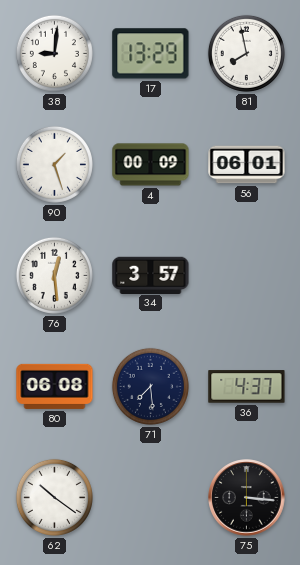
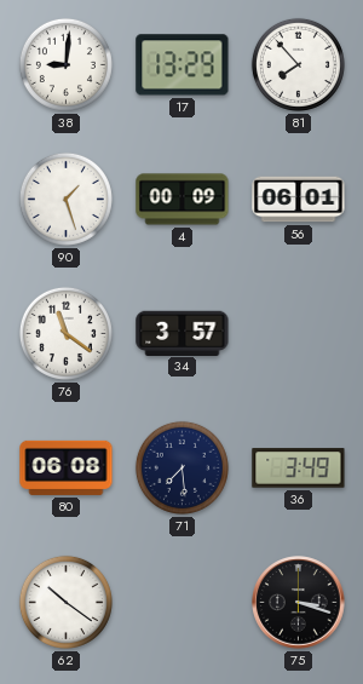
81: 7:58 -> 7:53
76: 12:29 -> 11:21
36: 4:37 -> 3:49
75: 3:16 -> 3:18
